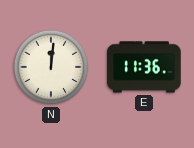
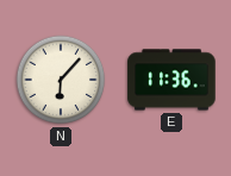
N: 12:01 -> 6:07
